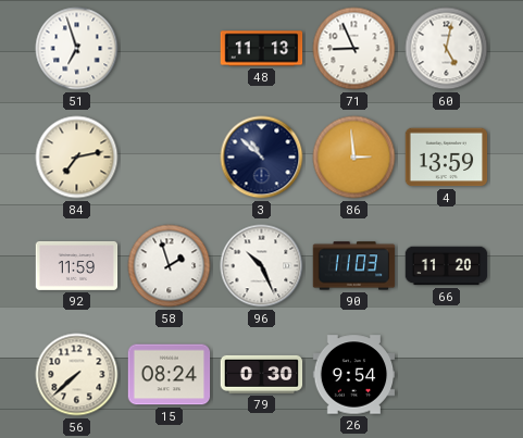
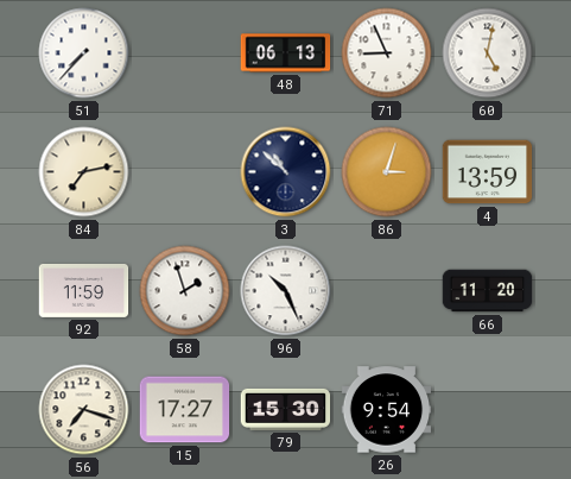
51: 6:57 -> 7:37
48: 11:13 -> 06:13
86: 2:59 -> 3:03
90: 11:03 -> none
56: 7:38 -> 7:18
15: 08:24 -> 17:27
79: 0:30 -> 15:30
